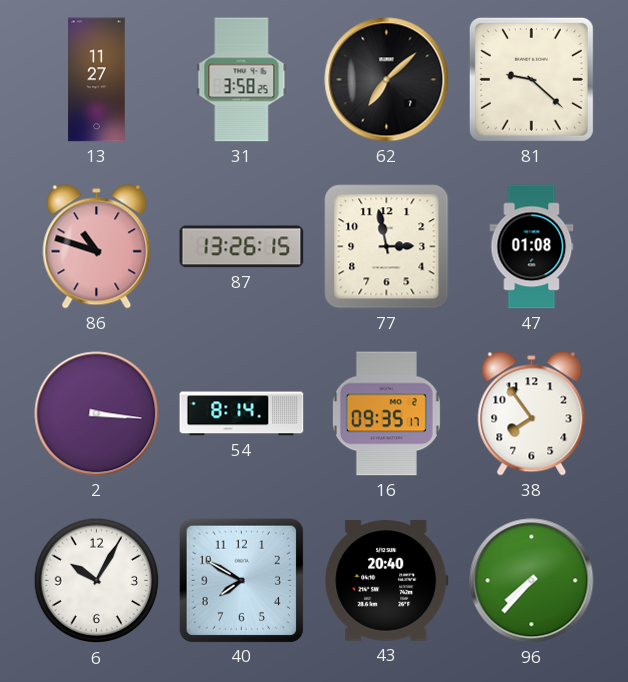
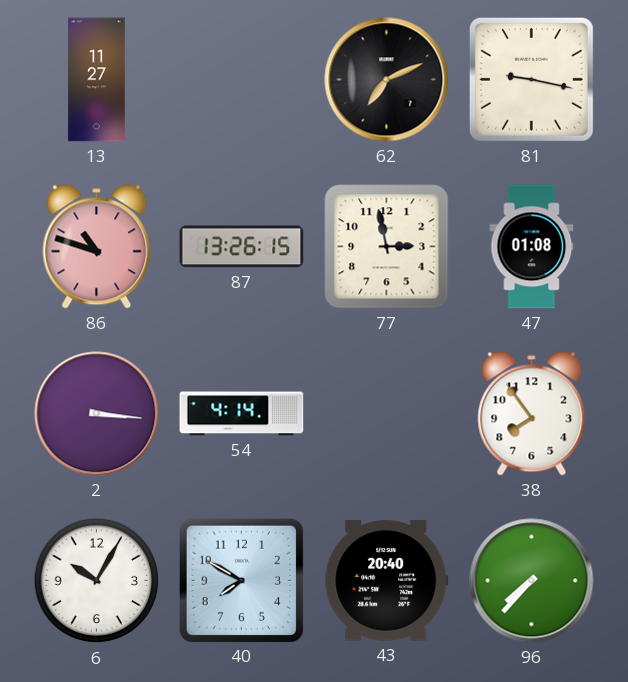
31: 3:58 -> none
62: 7:08 -> 7:11
81: 9:22 -> 9:17
54: 8:14 -> 4:14
16: 09:35 -> none
